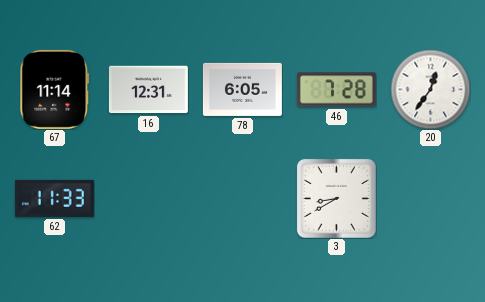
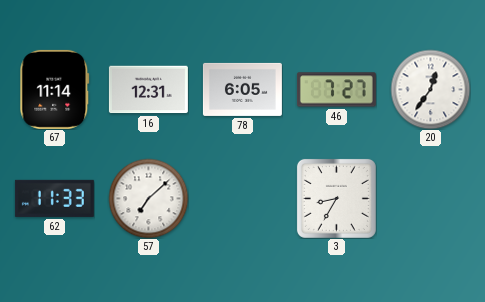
46: 7:28 -> 7:27
57: none -> 7:08
3: 8:40 -> 8:35
